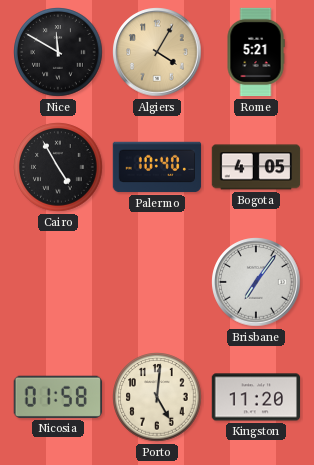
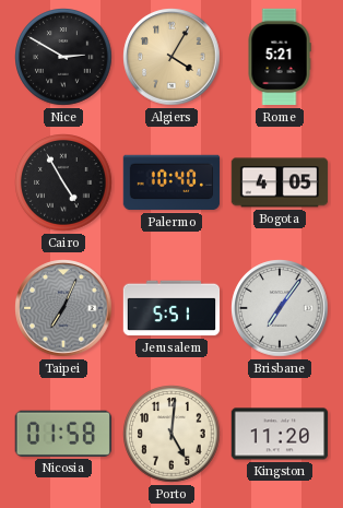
Nice: 11:50 -> 2:50
Taipei: none -> 7:04
Jerusalem: none -> 5:51
